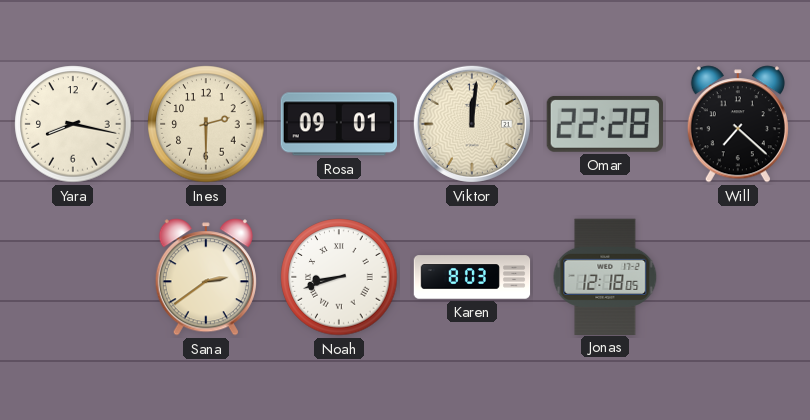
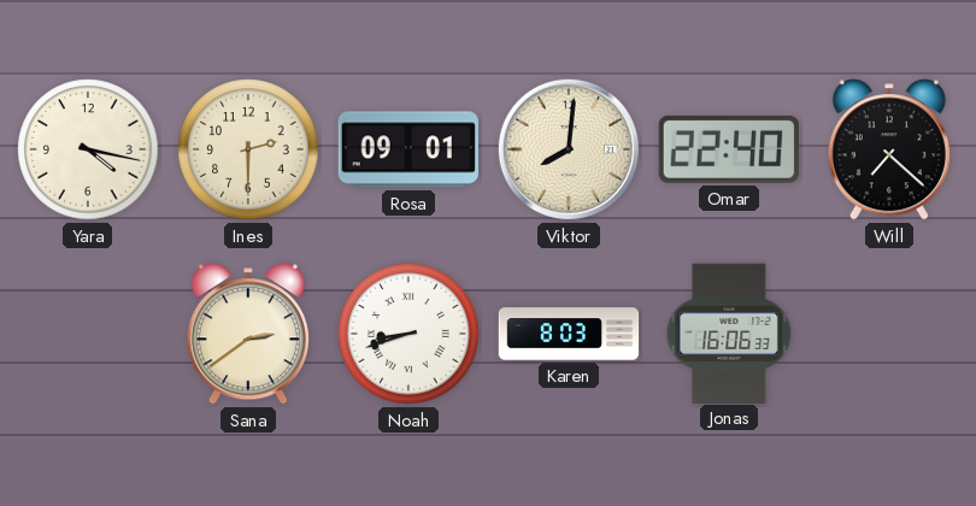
Yara: 8:17 -> 4:17
Viktor: 12:01 -> 8:01
Omar: 22:28 -> 22:40
Jonas: 12:18 -> 16:06
